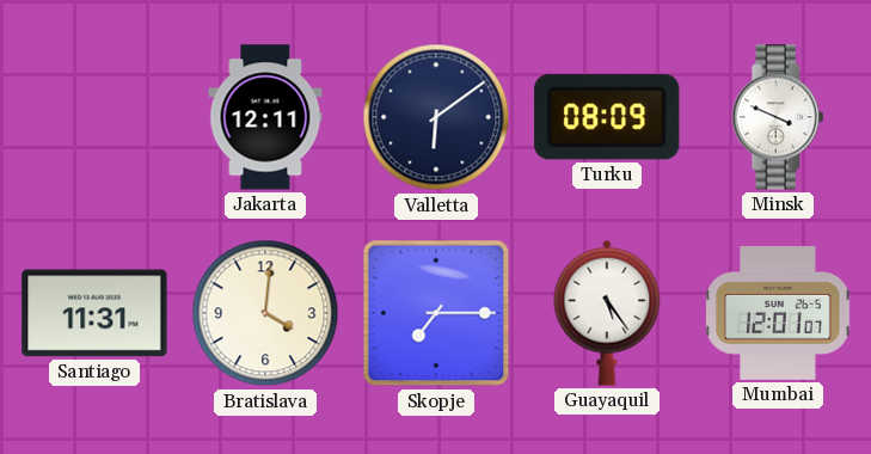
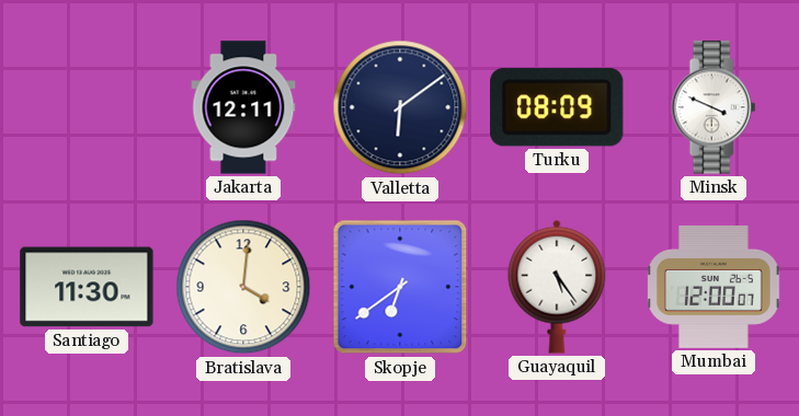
Santiago: 11:31 -> 11:30
Skopje: 7:15 -> 6:39
Mumbai: 12:01 -> 12:00
